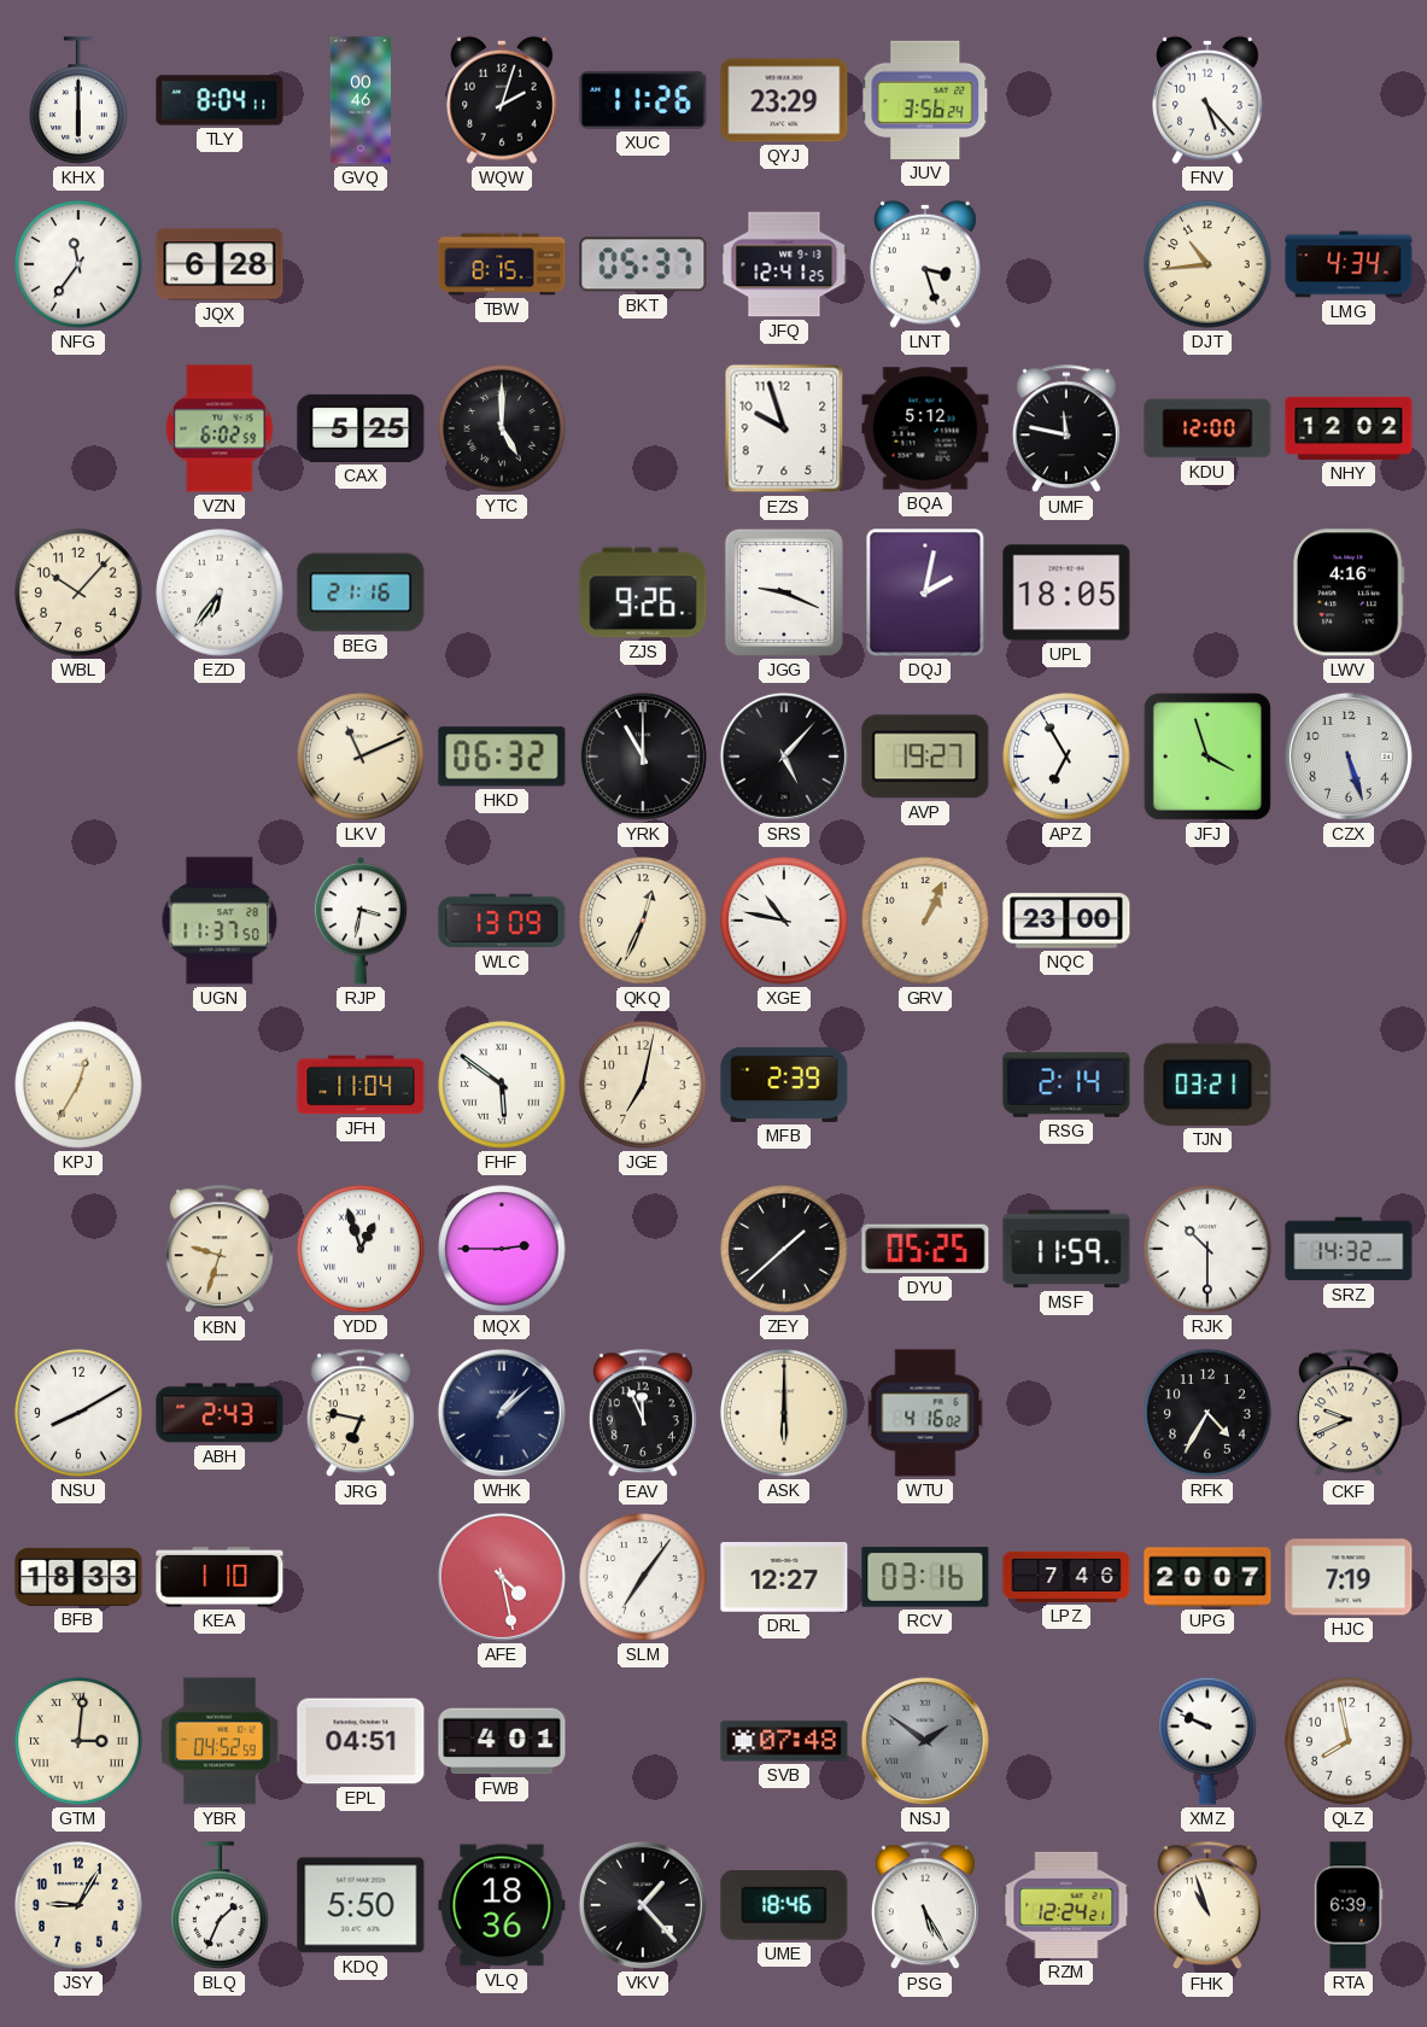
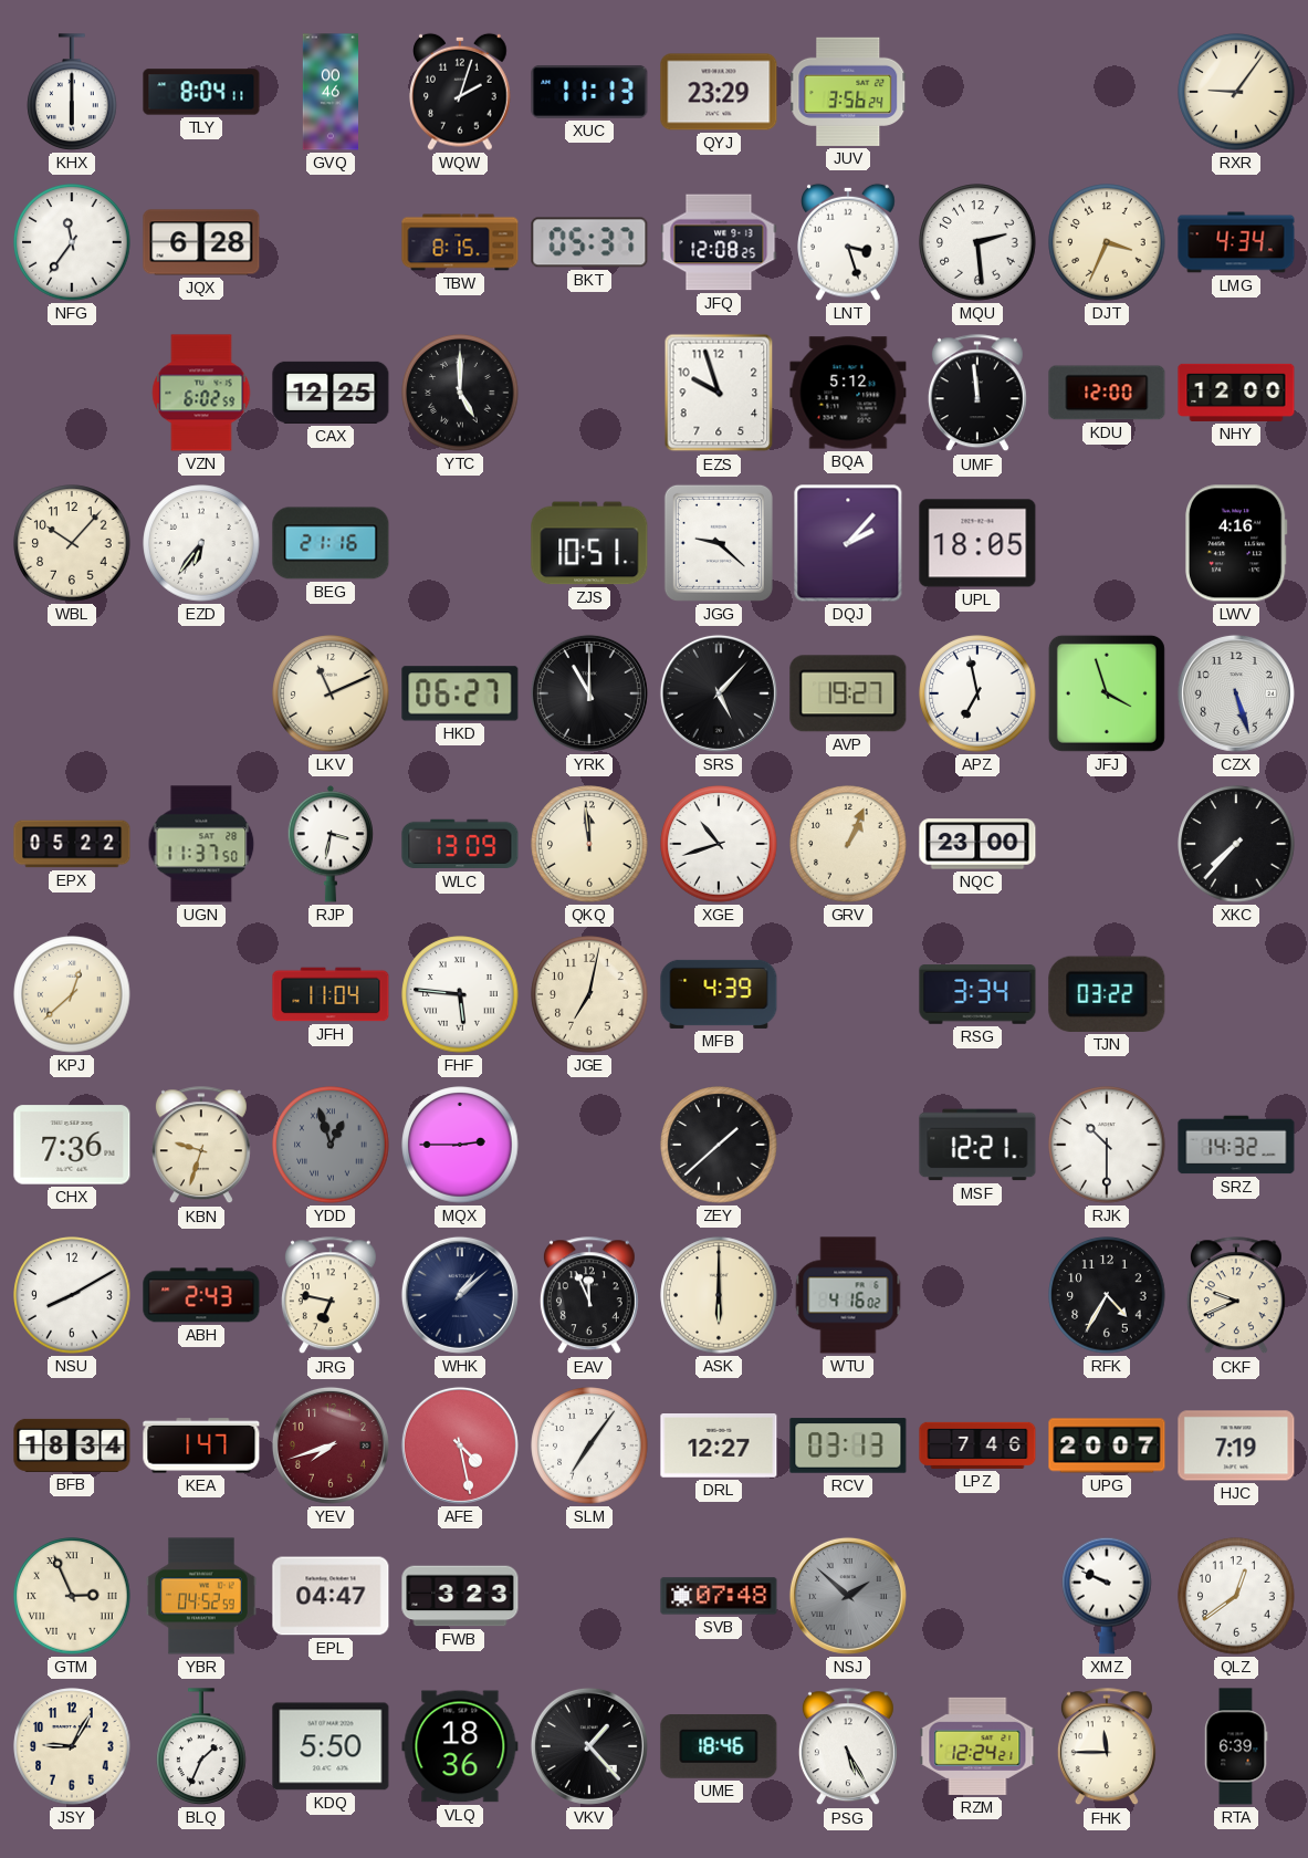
XUC: 11:26 -> 11:13
FNV: 5:23 -> none
RXR: none -> 9:06
JFQ: 12:41 -> 12:08
MQU: none -> 2:29
DJT: 10:44 -> 3:34
CAX: 5:25 -> 12:25
UMF: 11:47 -> 11:59
NHY: 12:02 -> 12:00
ZJS: 9:26 -> 10:51
JGG: 9:19 -> 9:22
DQJ: 2:02 -> 2:07
HKD: 06:32 -> 06:27
APZ: 6:55 -> 6:58
EPX: none -> 05:22
QKQ: 12:34 -> 11:59
XGE: 10:47 -> 10:42
XKC: none -> 7:37
KPJ: 12:35 -> 12:38
FHF: 5:51 -> 5:46
MFB: 2:39 -> 4:39
RSG: 2:14 -> 3:34
TJN: 03:21 -> 03:22
CHX: none -> 7:36
YDD dial: white -> grey
DYU: 05:25 -> none
MSF: 11:59 -> 12:21
BFB: 18:33 -> 18:34
KEA: 1:10 -> 1:47
YEV: none -> 7:42
RCV: 03:16 -> 03:13
GTM: 3:01 -> 2:56
EPL: 04:51 -> 04:47
FWB: 4:01 -> 3:23
NSJ: 1:51 -> 1:52
QLZ: 7:58 -> 12:39
FHK: 10:57 -> 11:45
